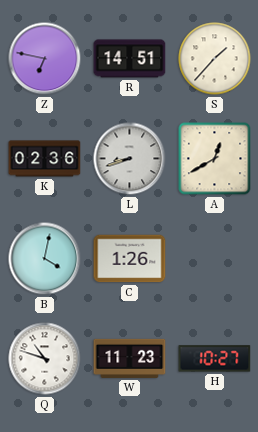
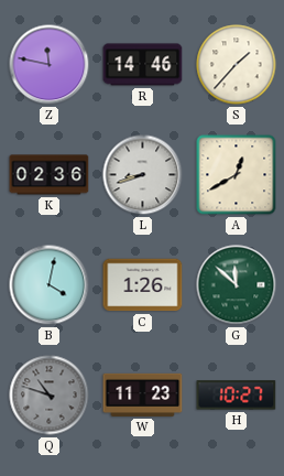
Z: 6:47 -> 11:47
R: 14:51 -> 14:46
G: none -> 11:52
Q dial: white -> grey
